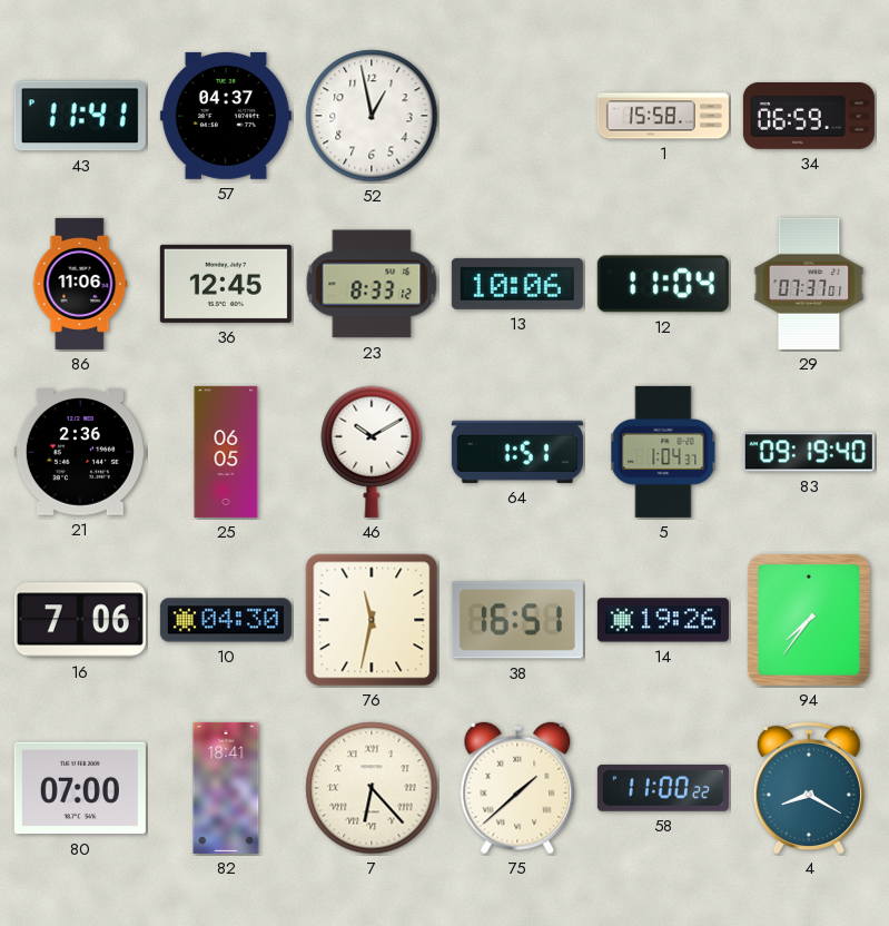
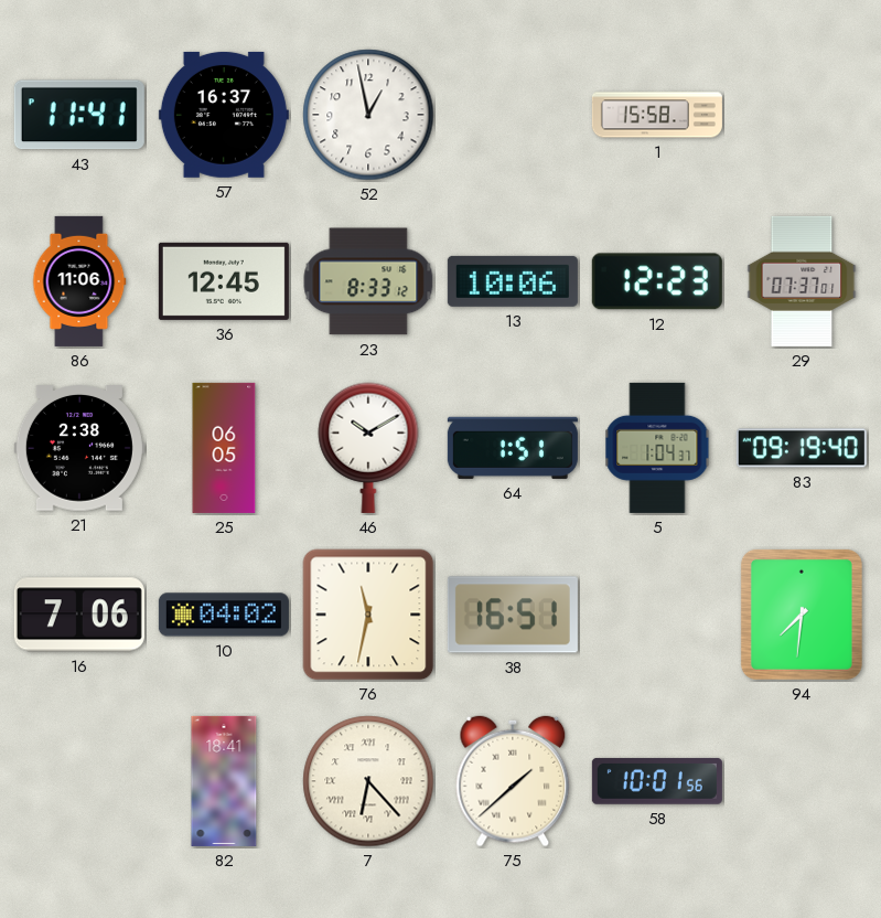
57: 04:37 -> 16:37
34: 06:59 -> none
12: 11:04 -> 12:23
21: 2:36 -> 2:38
10: 04:30 -> 04:02
14: 19:26 -> none
94: 7:36 -> 7:31
80: 07:00 -> none
58: 11:00 -> 10:01
4: 8:20 -> none
